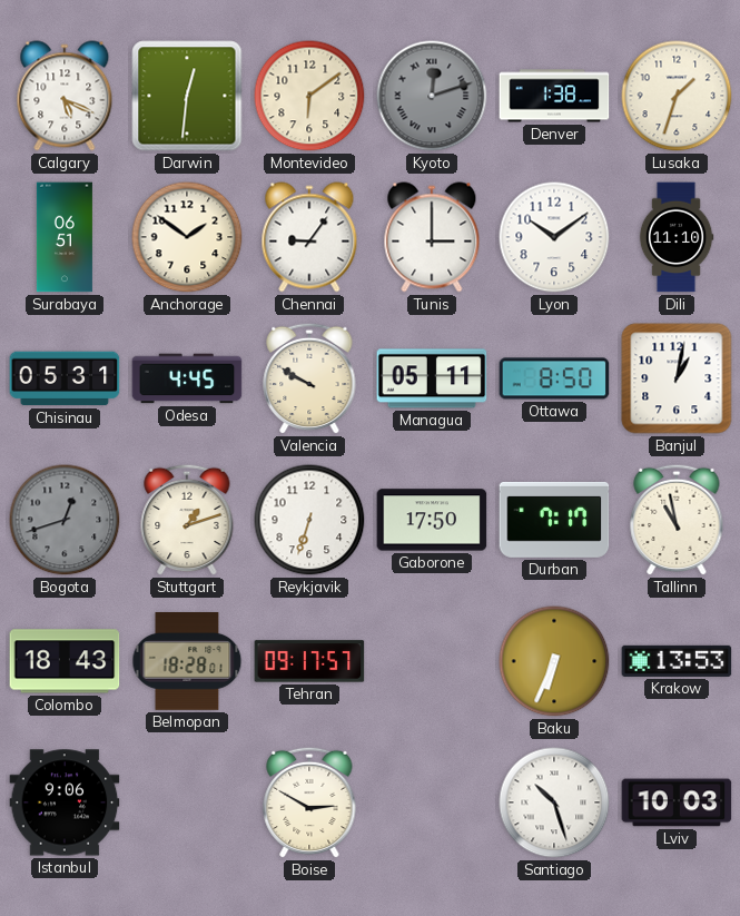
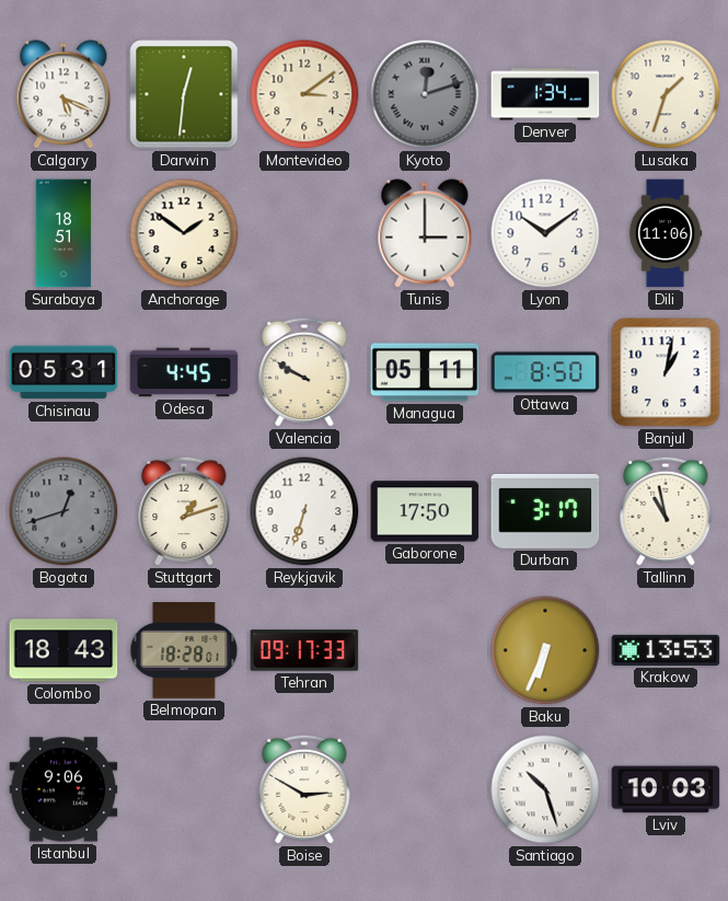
Montevideo: 6:09 -> 3:09
Denver: 1:38 -> 1:34
Surabaya: 06:51 -> 18:51
Chennai: 9:06 -> none
Dili: 11:10 -> 11:06
Durban: 7:17 -> 3:17
Tehran: 09:17:57 -> 09:17:33
